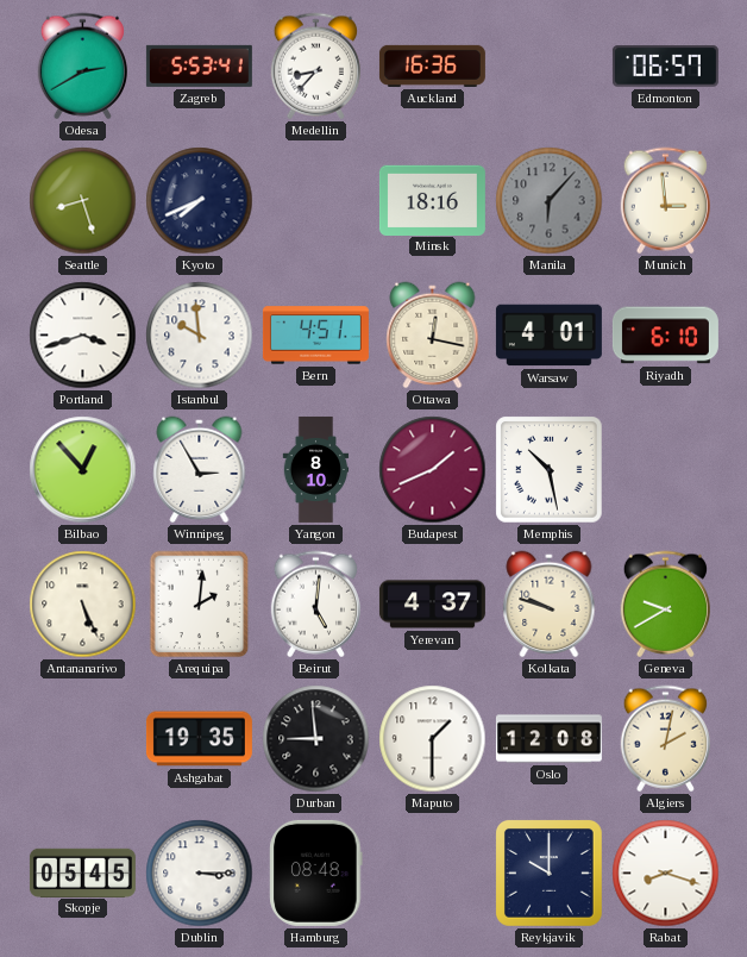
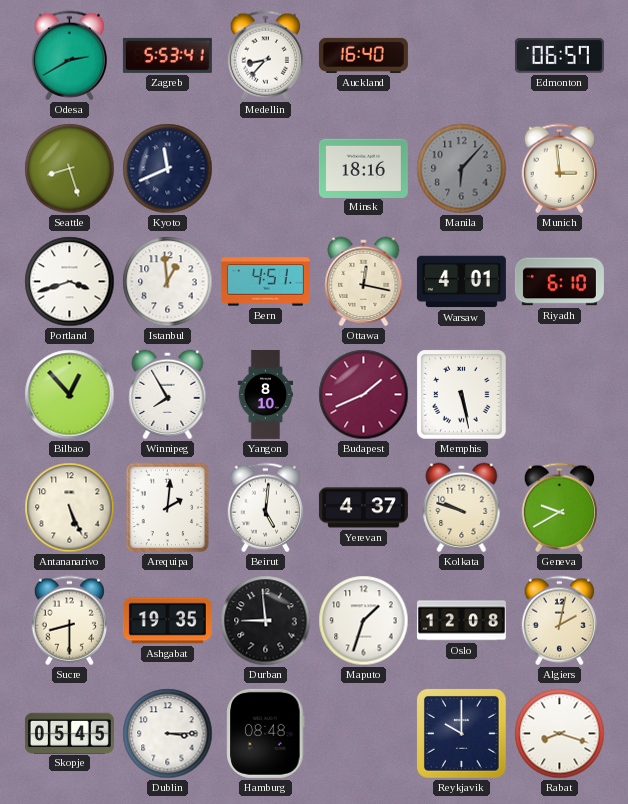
Auckland: 16:36 -> 16:40
Kyoto: 7:41 -> 11:41
Istanbul: 9:59 -> 12:59
Winnipeg: 2:55 -> 7:55
Memphis: 10:28 -> 5:28
Sucre: none -> 8:30
Maputo: 1:30 -> 1:33
